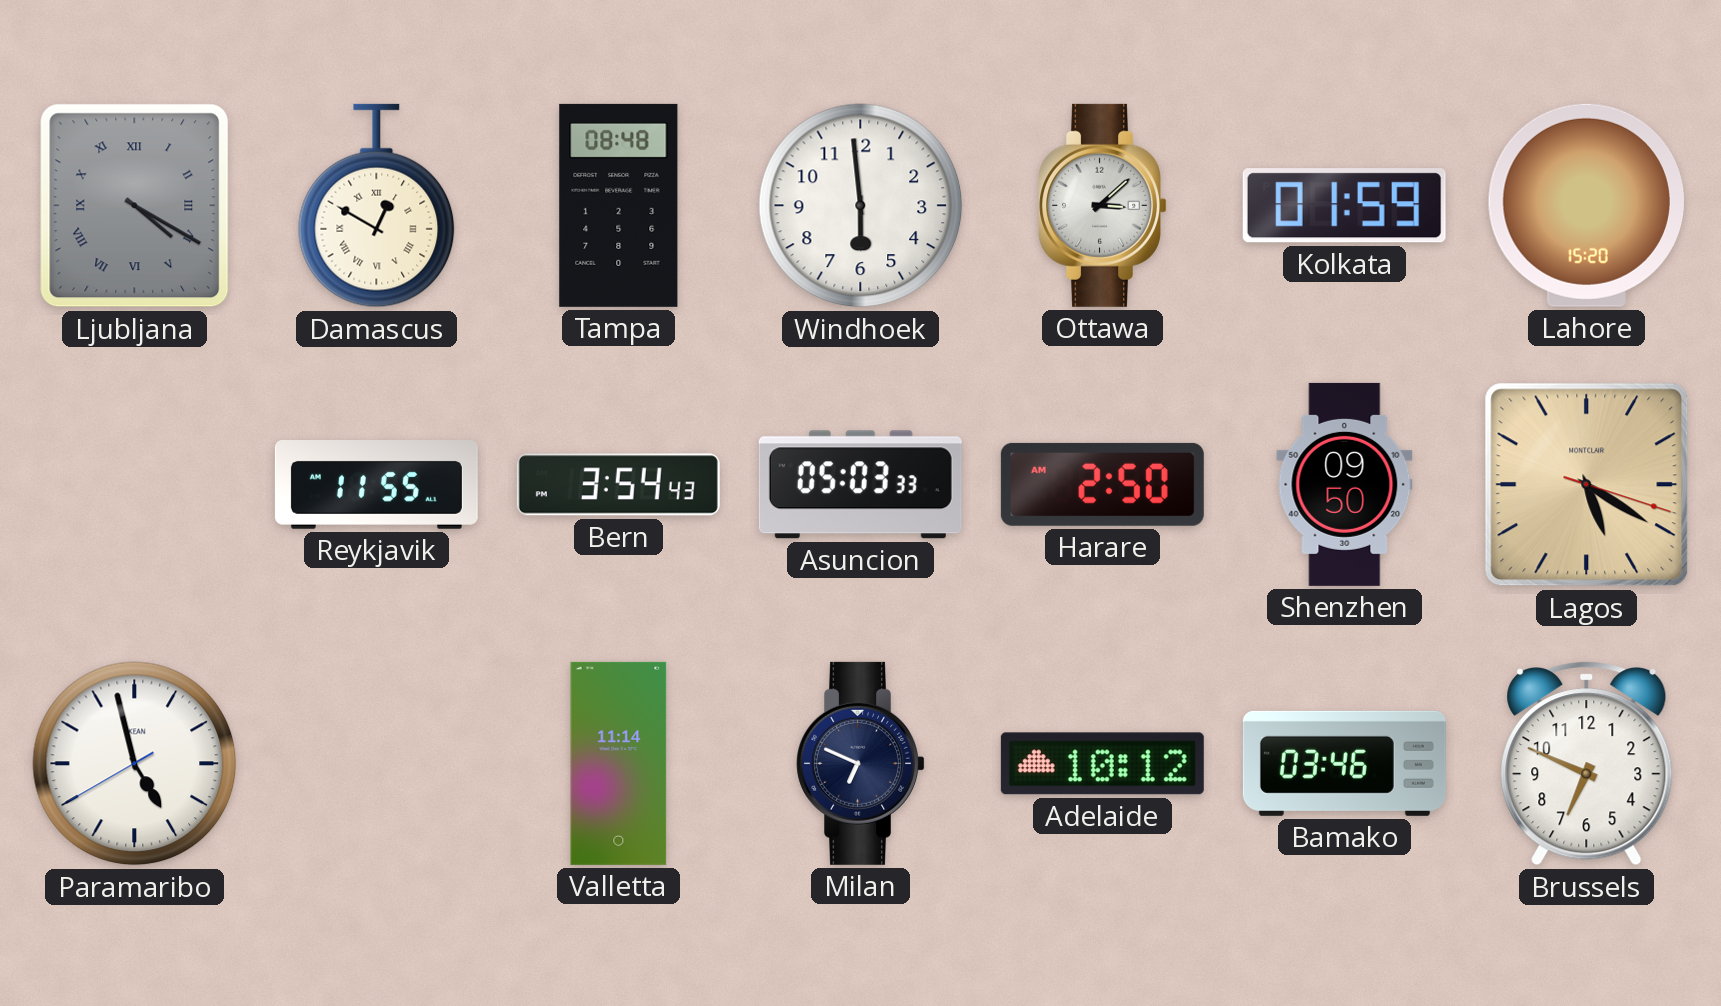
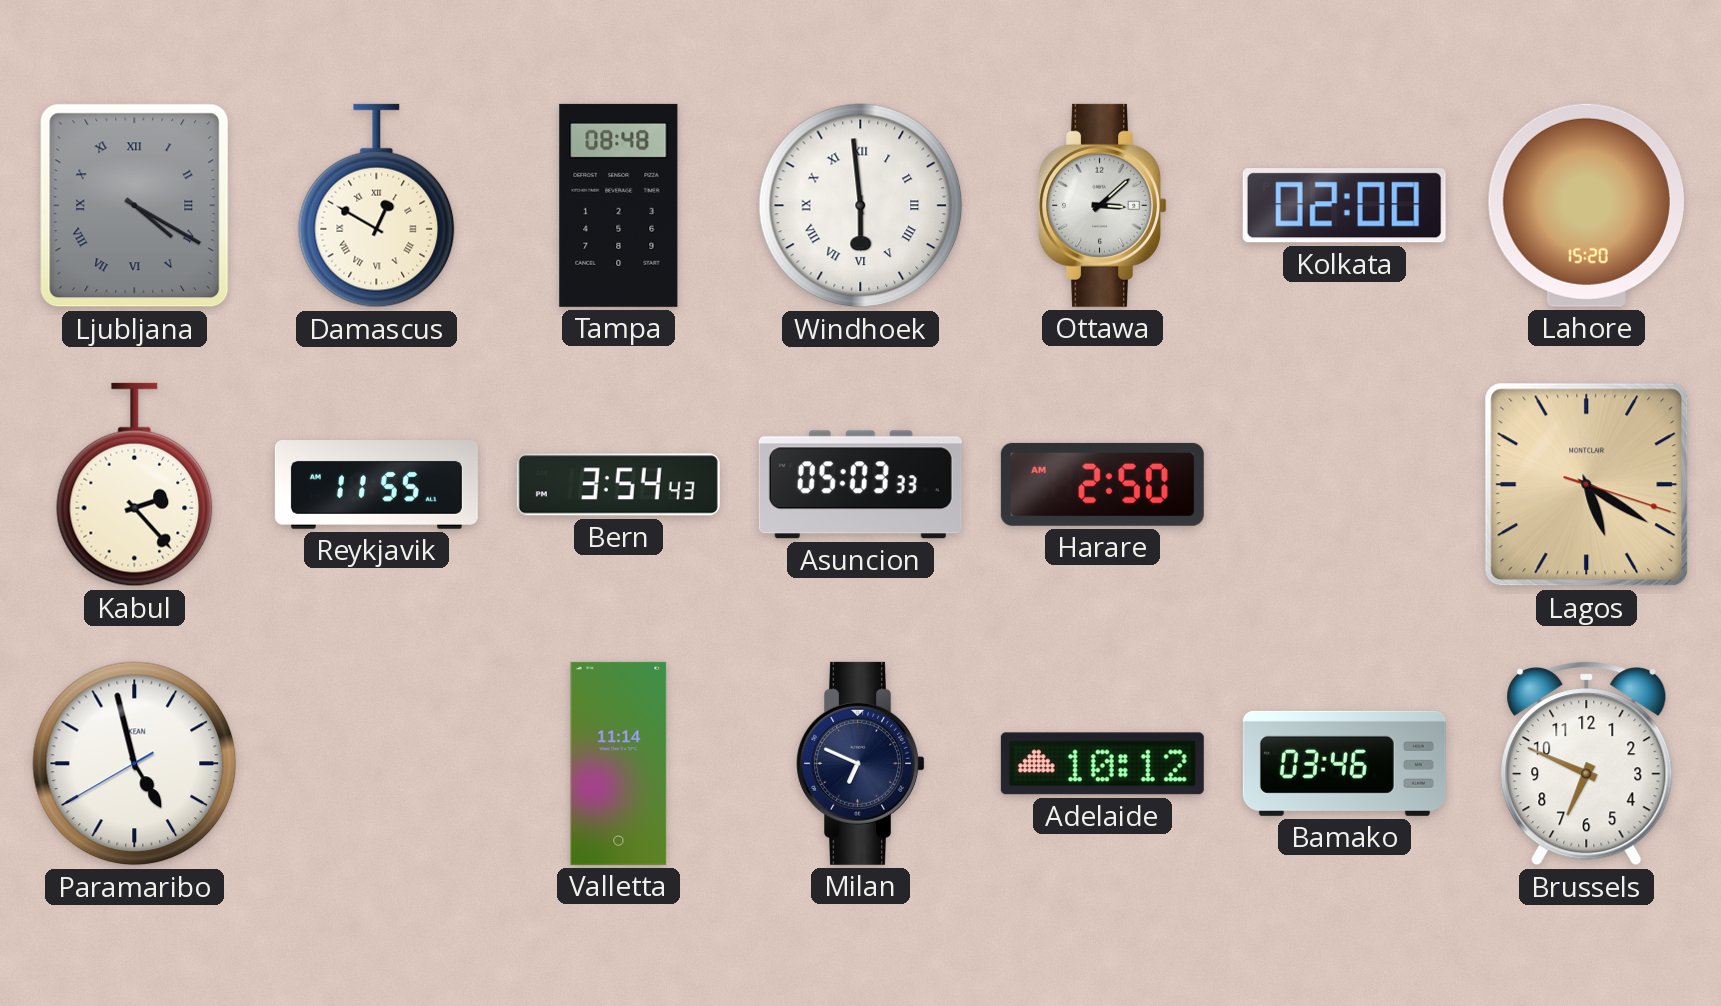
Windhoek numerals: Arabic -> Roman
Kolkata: 01:59 -> 02:00
Kabul: none -> 2:23
Shenzhen: 09:50 -> none
